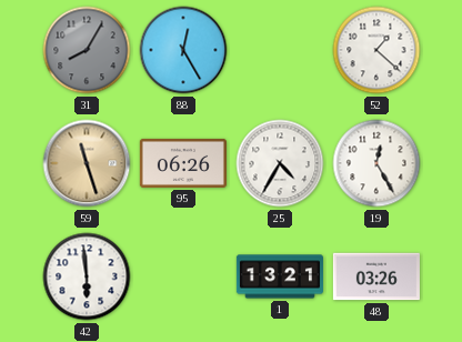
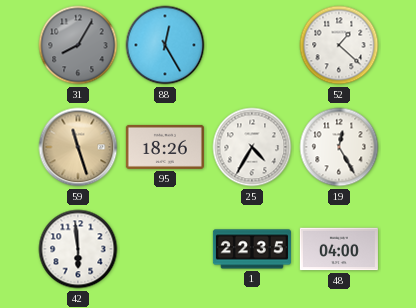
95: 06:26 -> 18:26
1: 13:21 -> 22:35
48: 03:26 -> 04:00
